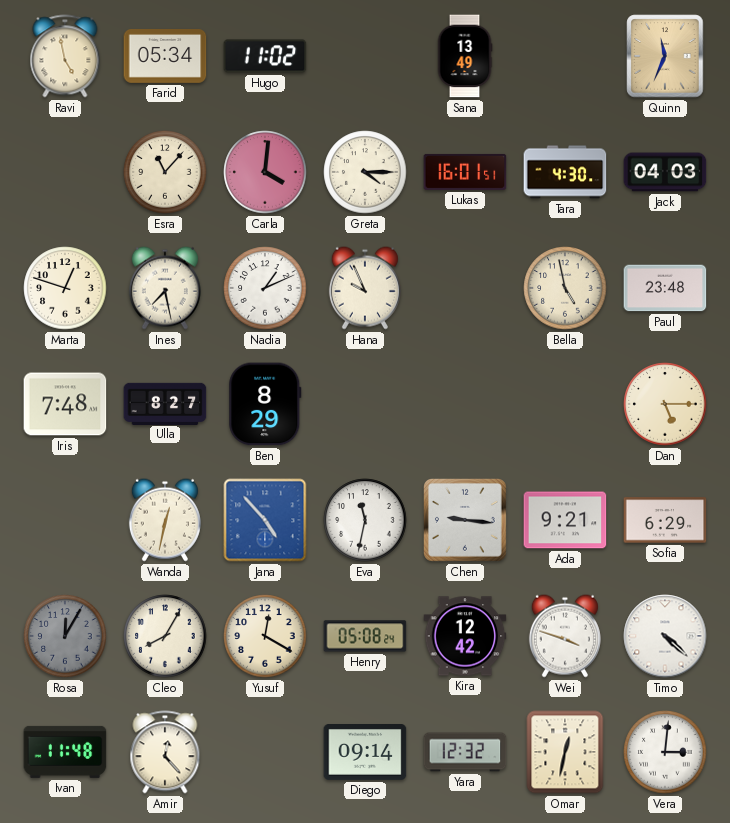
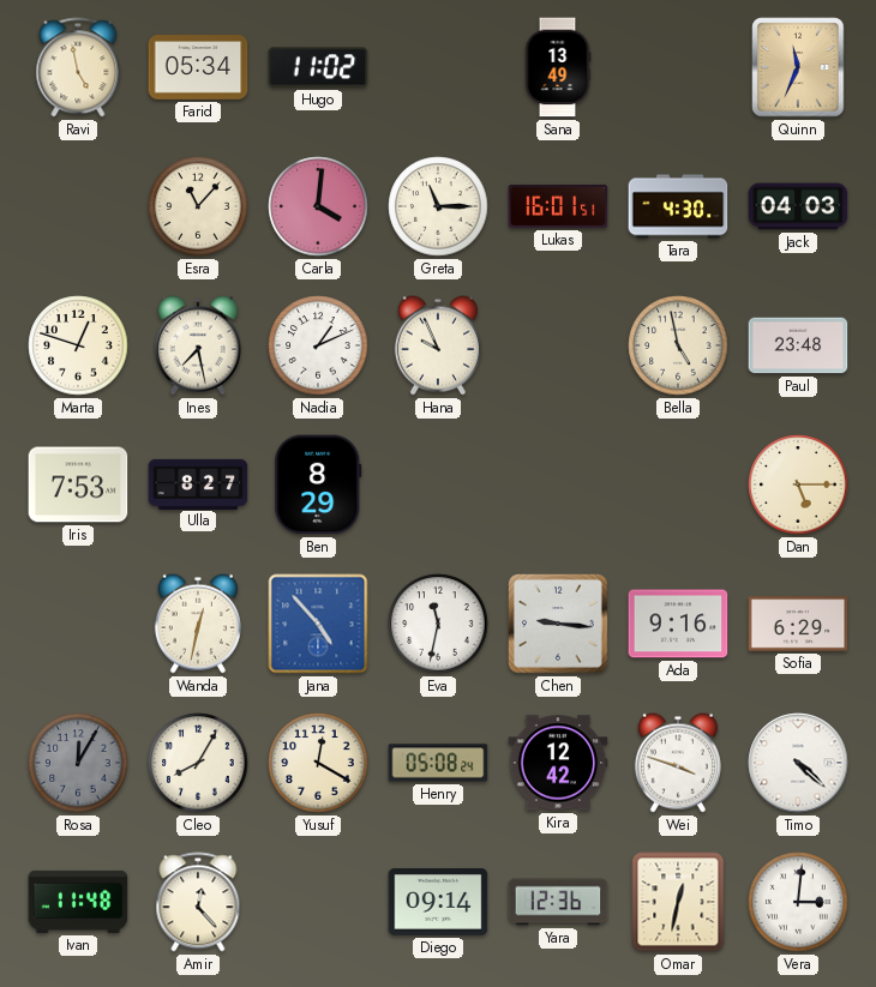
Greta: 4:15 -> 11:15
Iris: 7:48 -> 7:53
Ada: 9:21 -> 9:16
Yara: 12:32 -> 12:36
